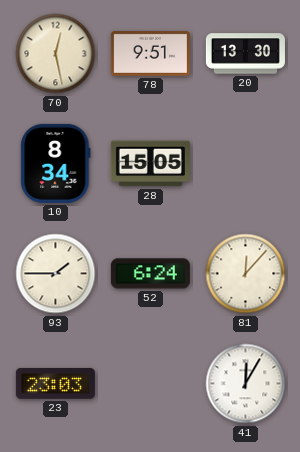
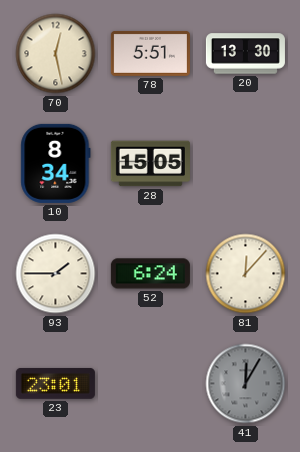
78: 9:51 -> 5:51
23: 23:03 -> 23:01
41 dial: white -> grey
